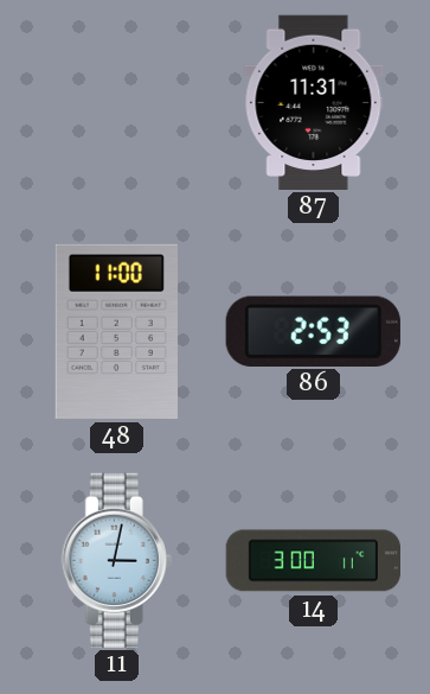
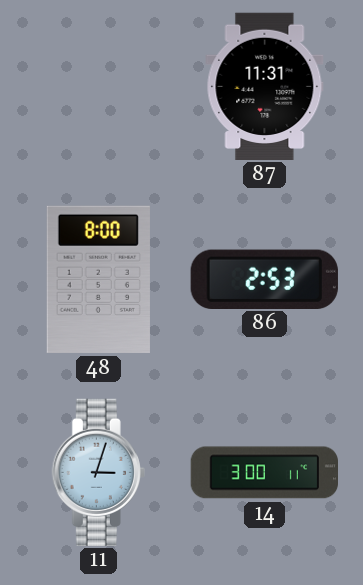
48: 11:00 -> 8:00
11: 3:02 -> 3:03
